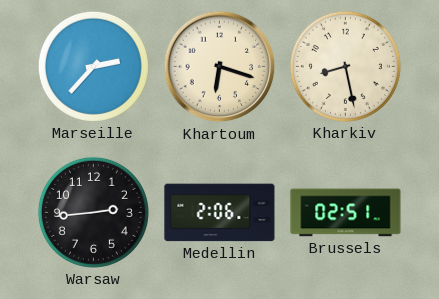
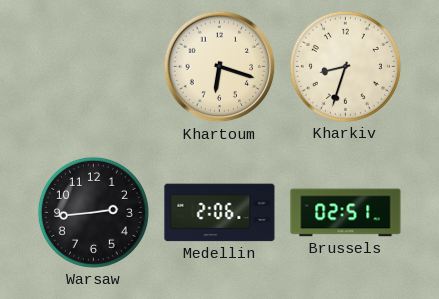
Marseille: 2:37 -> none
Kharkiv: 8:28 -> 8:33
